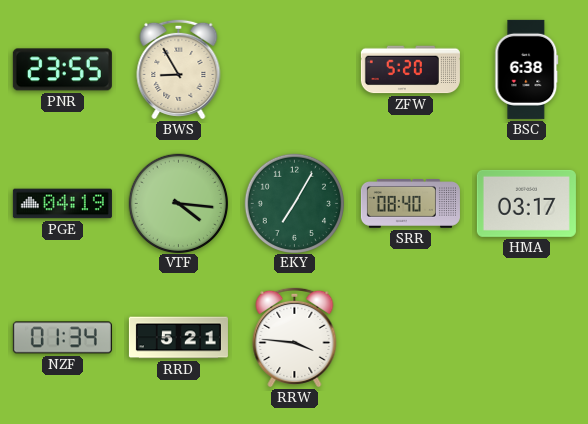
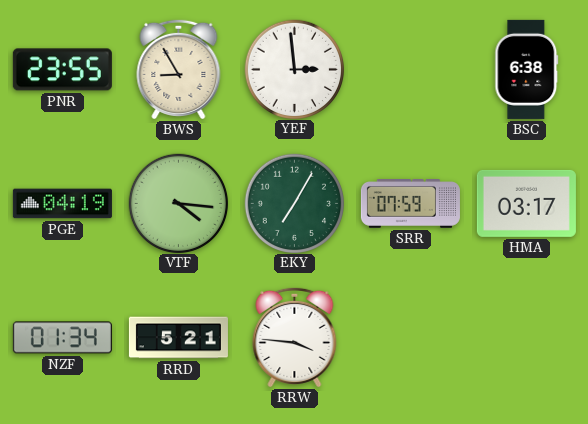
YEF: none -> 2:59
ZFW: 5:20 -> none
SRR: 08:40 -> 07:59
